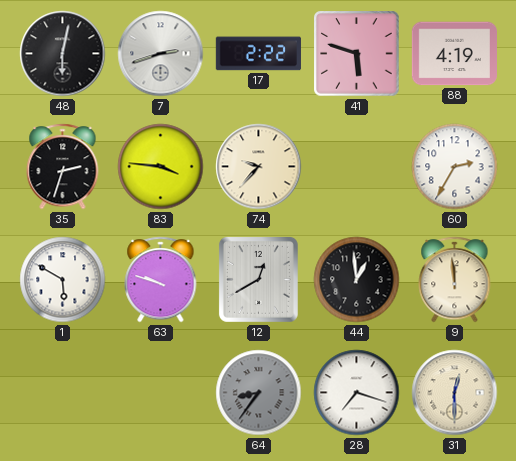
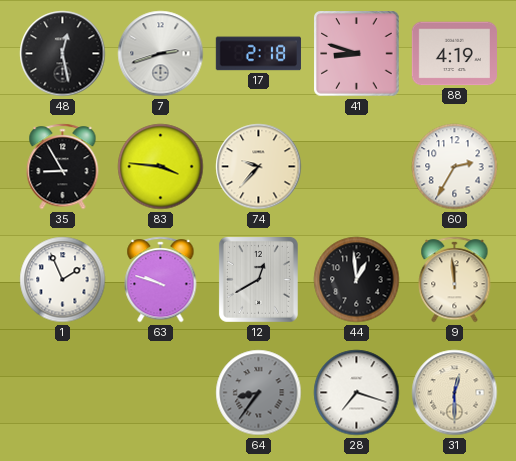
48: 6:02 -> 12:28
17: 2:22 -> 2:18
41: 5:48 -> 8:48
35: 2:33 -> 8:55
1: 5:50 -> 1:56
